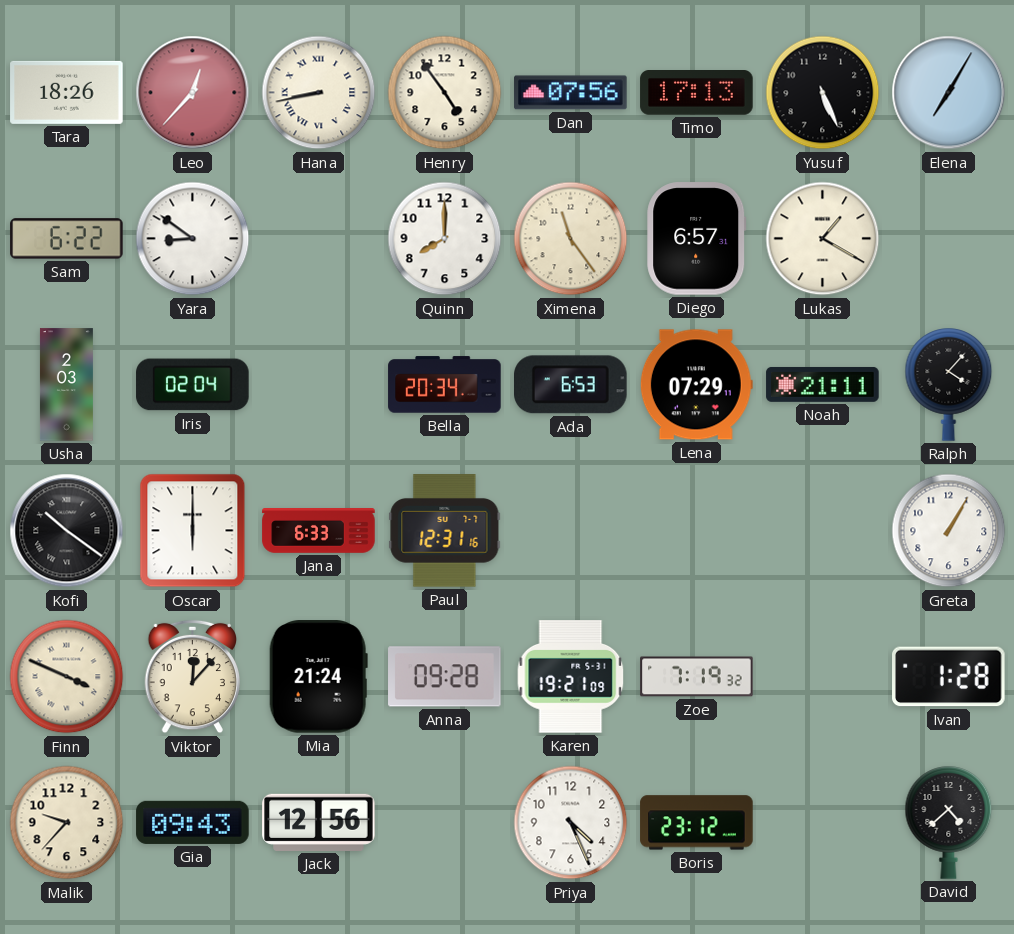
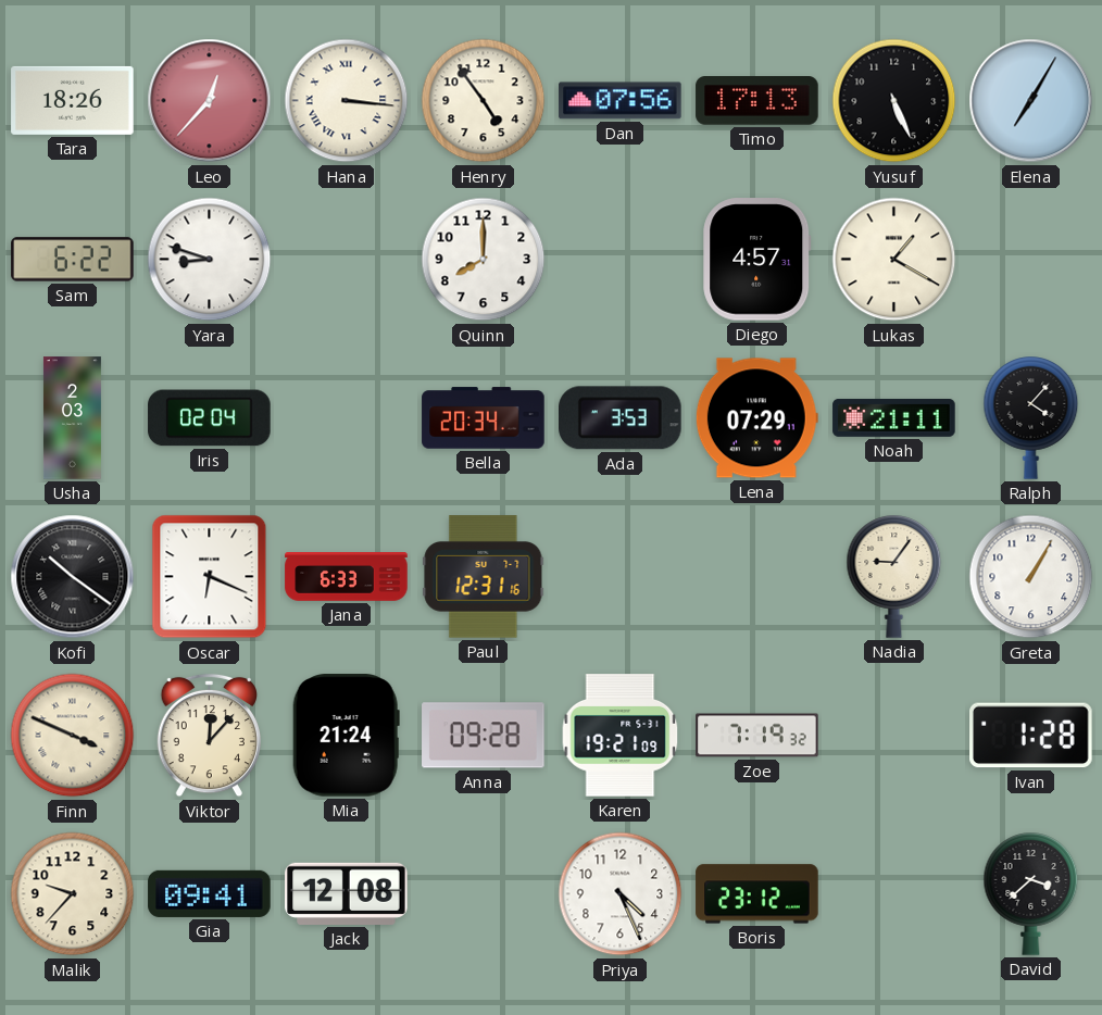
Hana: 8:43 -> 3:16
Yara: 8:51 -> 8:48
Ximena: 11:24 -> none
Diego: 6:57 -> 4:57
Ada: 6:53 -> 3:53
Oscar: 6:00 -> 6:19
Nadia: none -> 9:06
Gia: 09:43 -> 09:41
Jack: 12:56 -> 12:08
David: 4:38 -> 3:38
